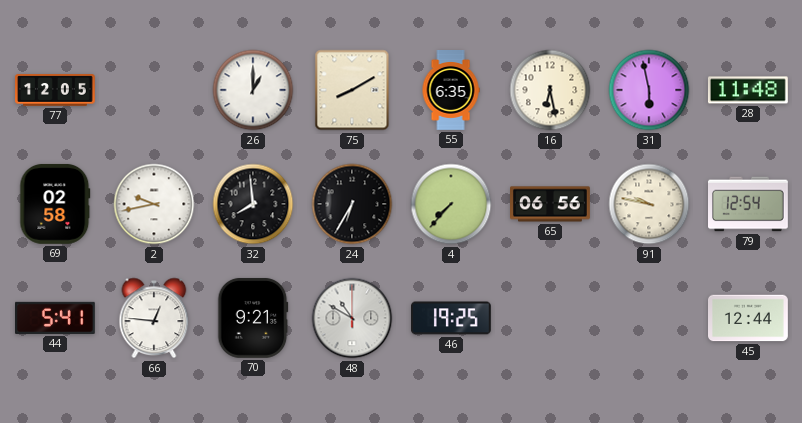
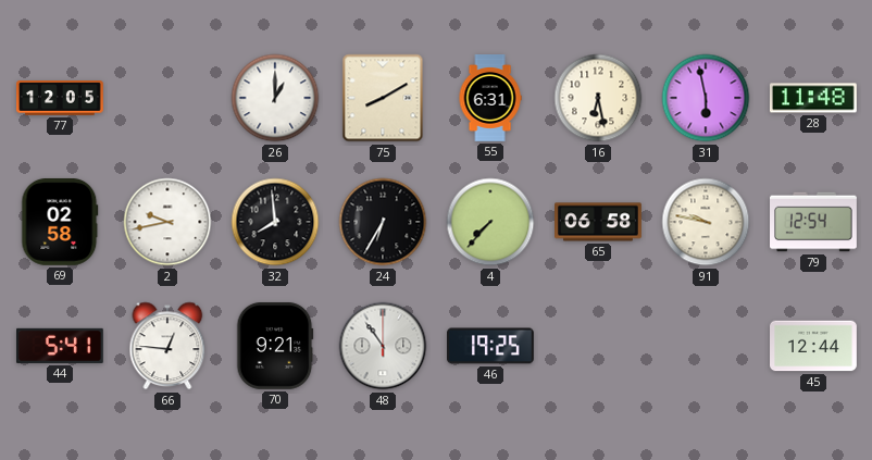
55: 6:35 -> 6:31
65: 06:56 -> 06:58
48: 10:50 -> 10:54
